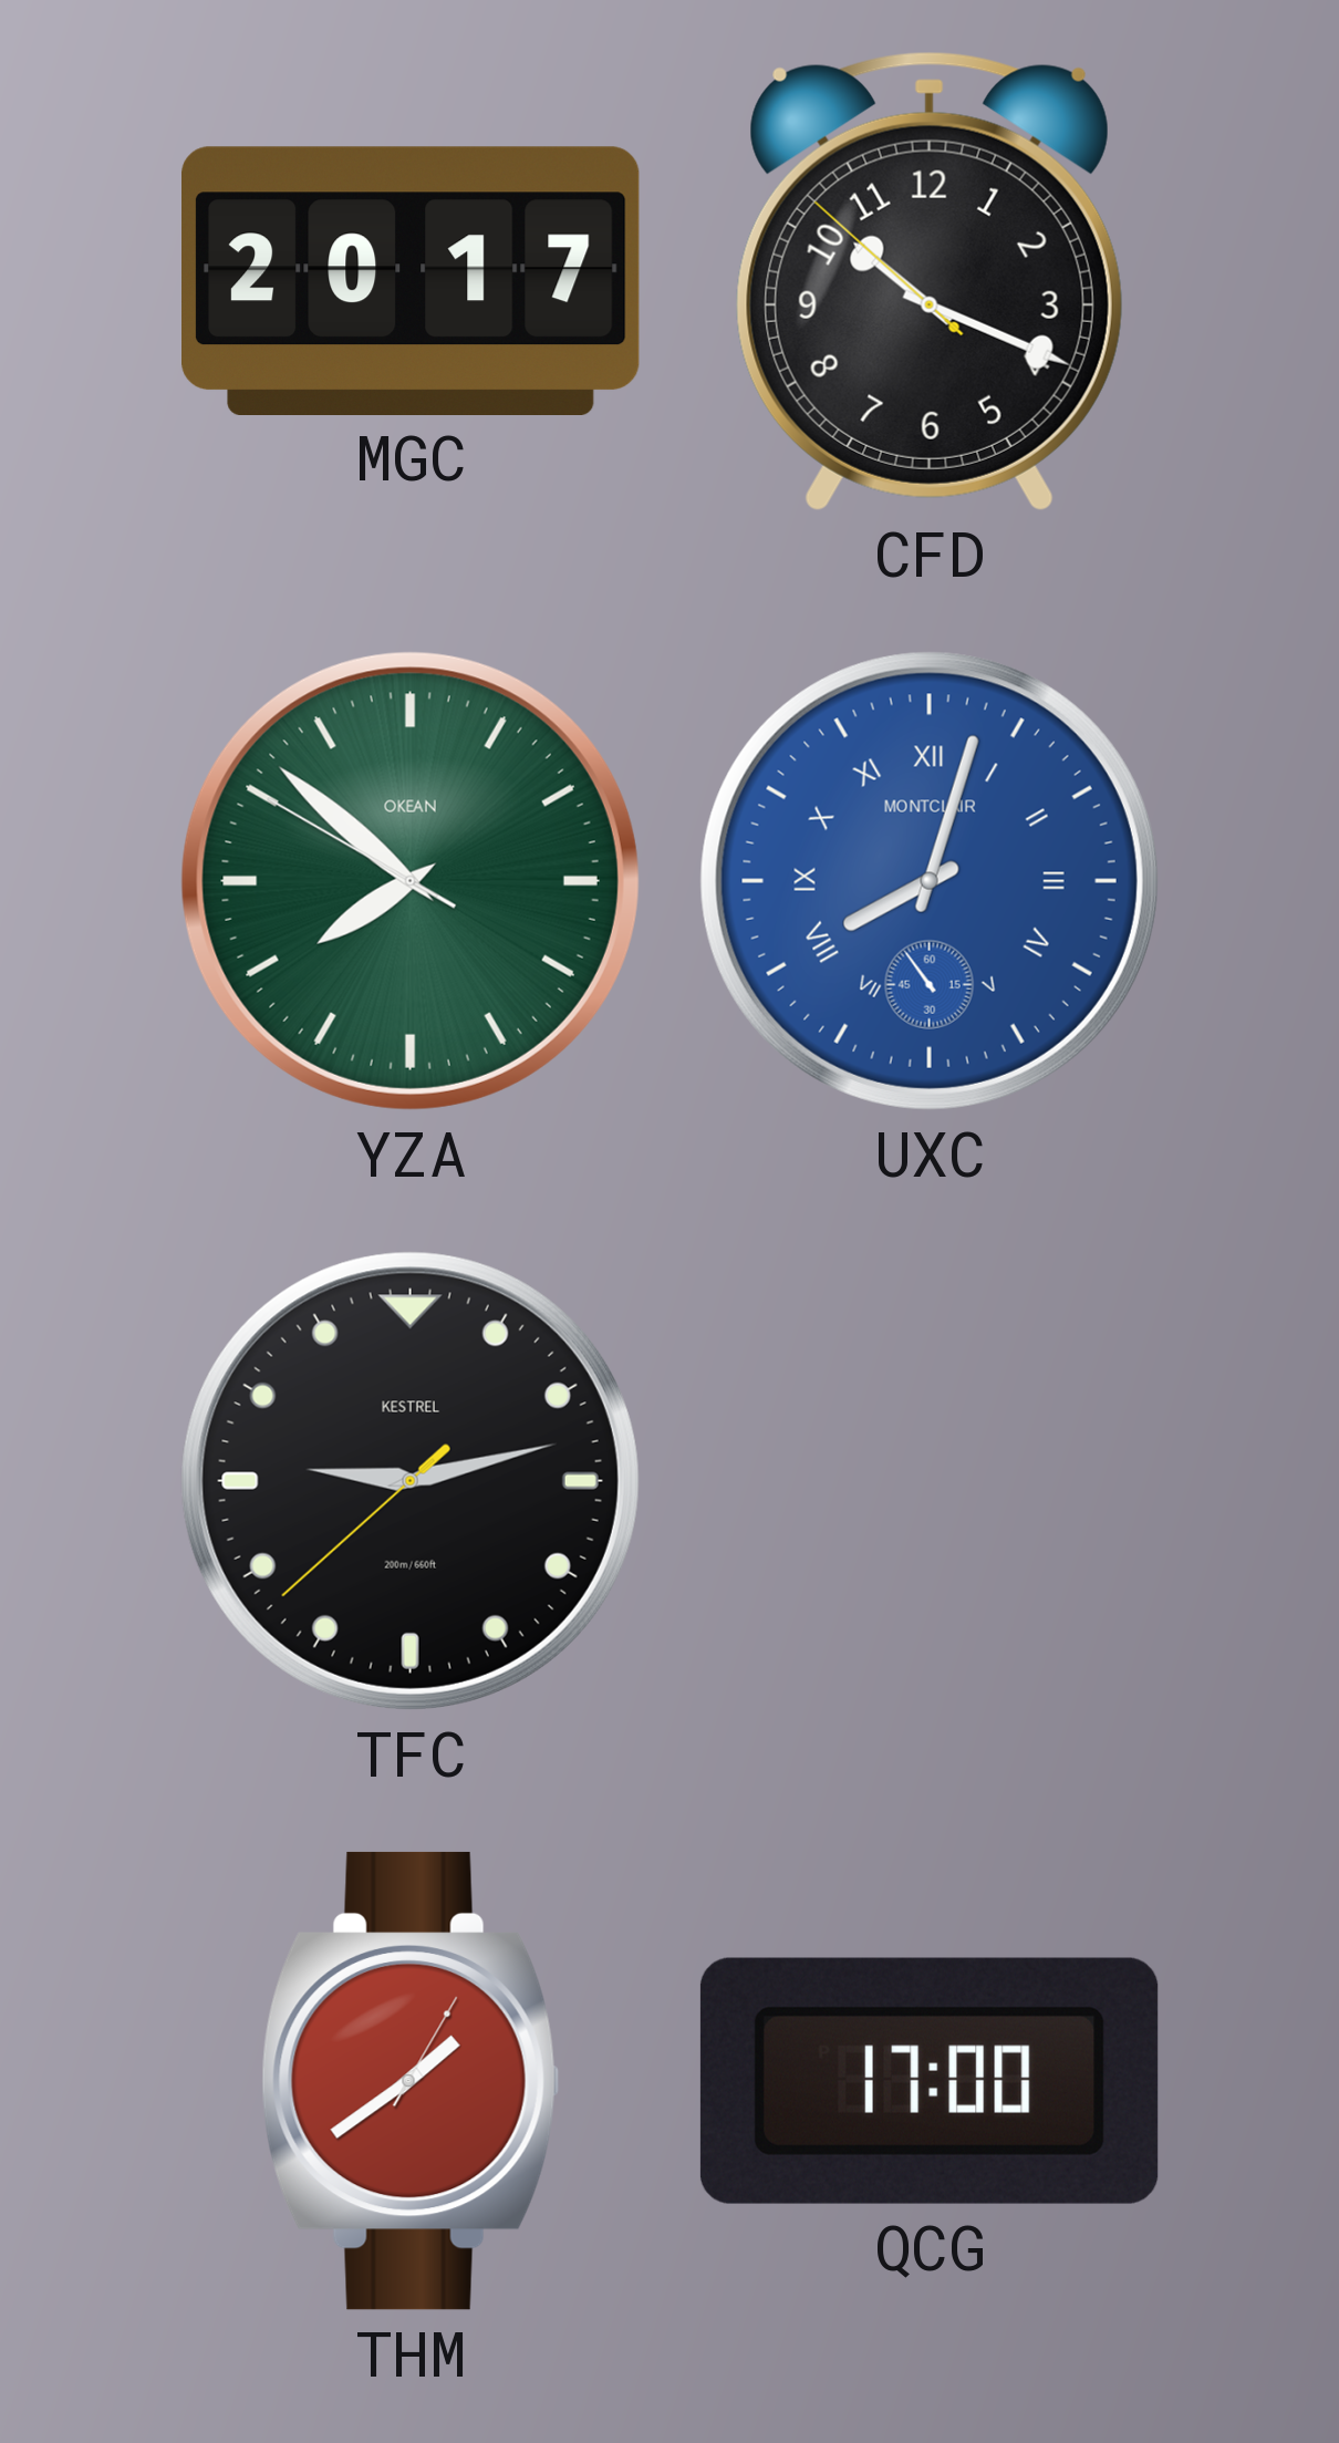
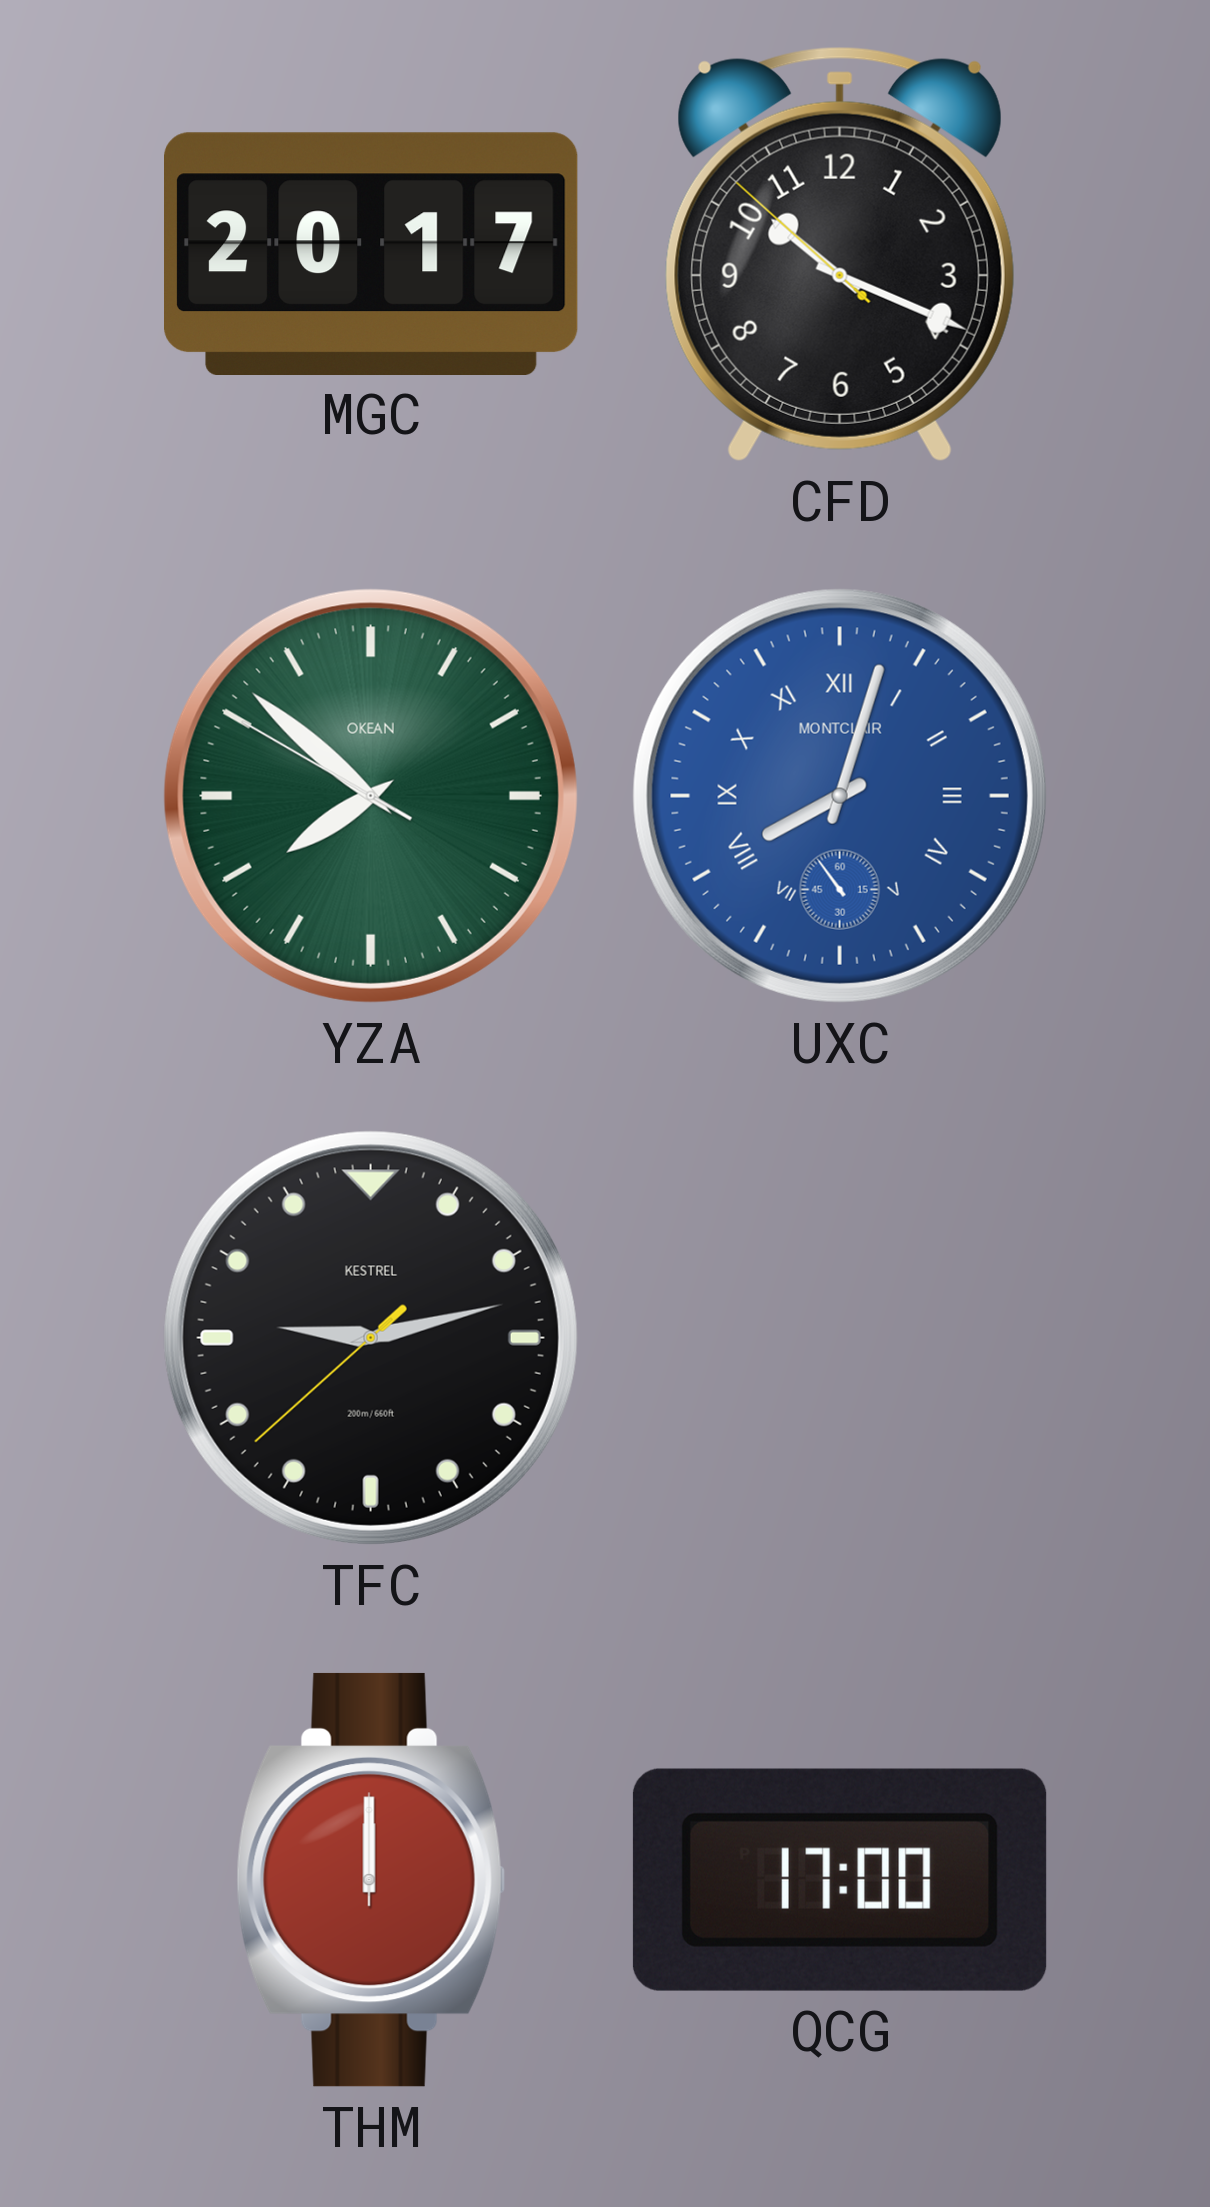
THM: 1:39 -> 12:00
